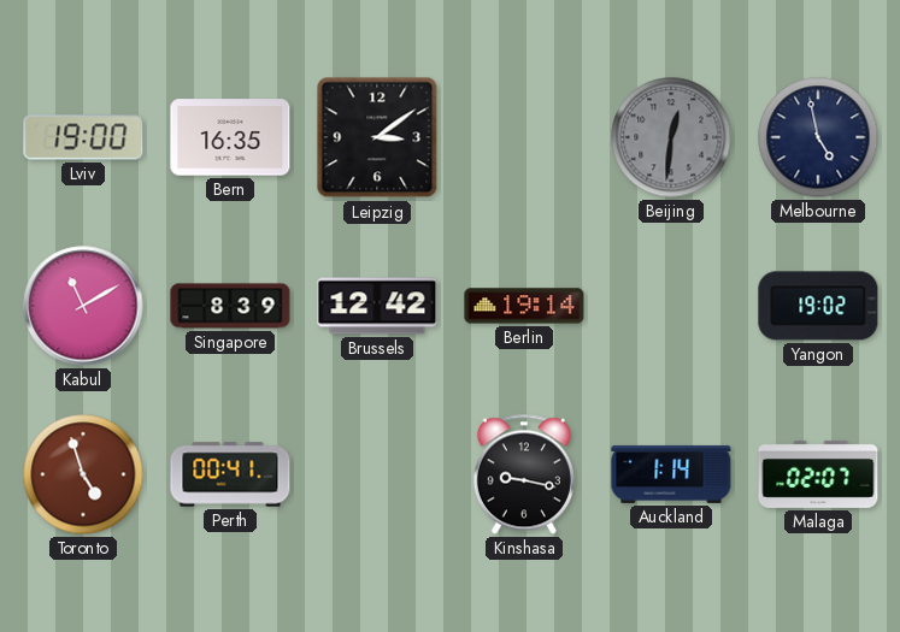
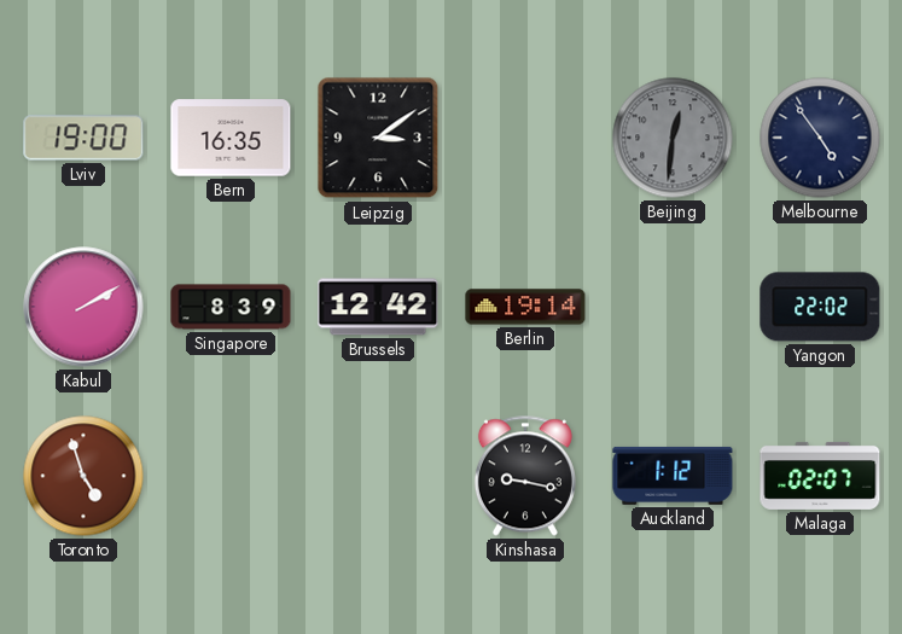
Melbourne: 4:58 -> 4:54
Kabul: 11:10 -> 2:10
Yangon: 19:02 -> 22:02
Perth: 00:41 -> none
Auckland: 1:14 -> 1:12
